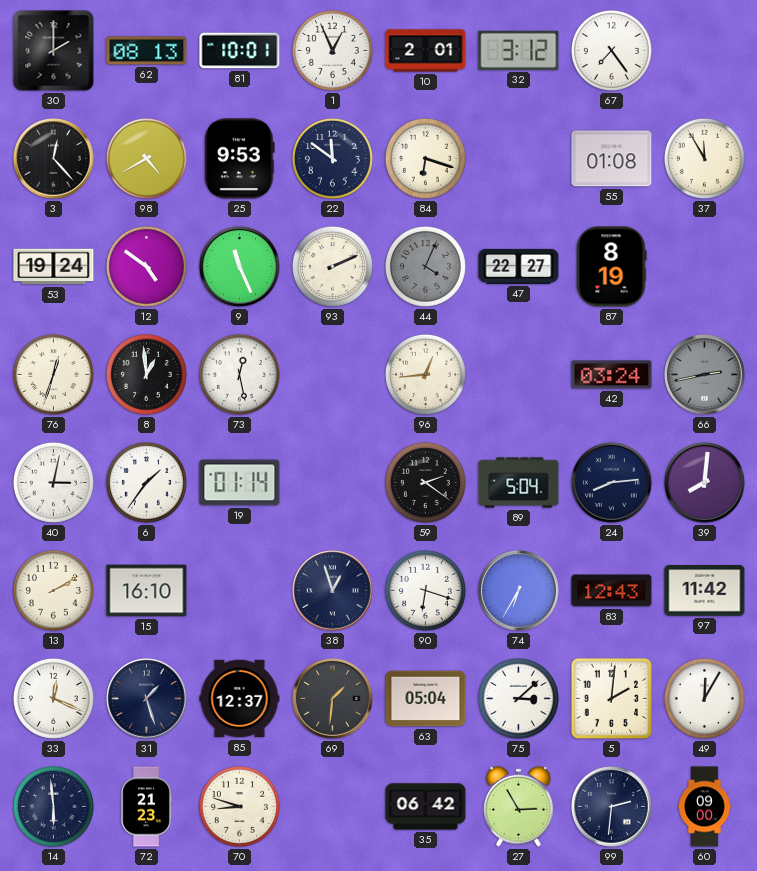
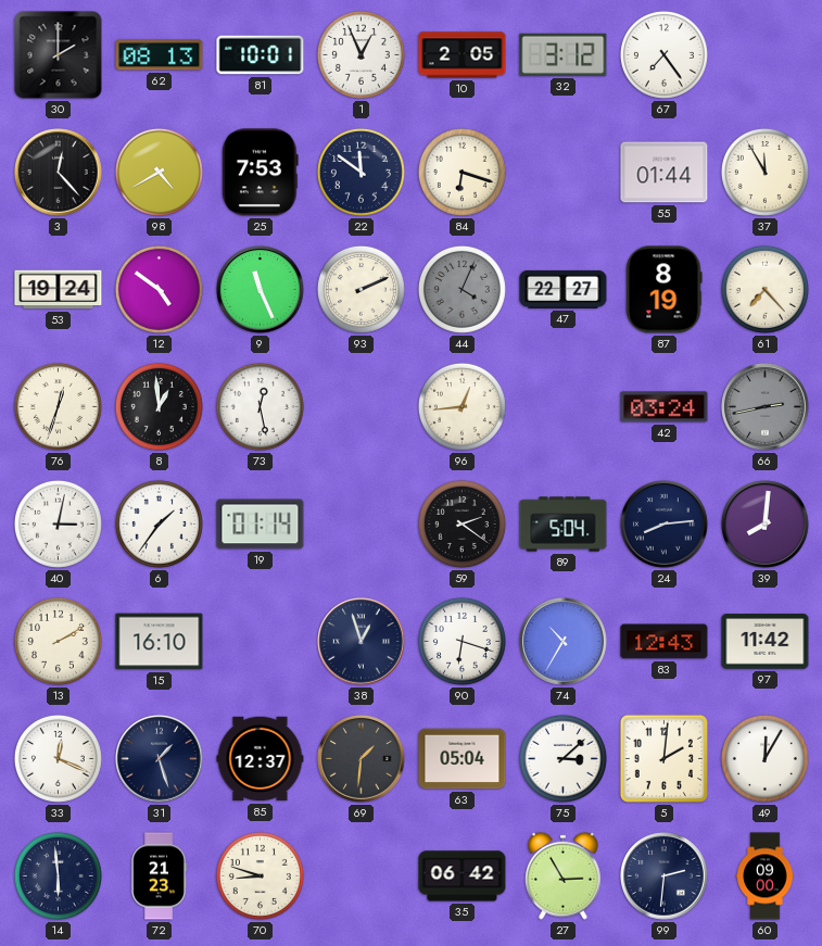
10: 2:01 -> 2:05
25: 9:53 -> 7:53
55: 01:08 -> 01:44
61: none -> 7:23
74: 6:35 -> 10:35
